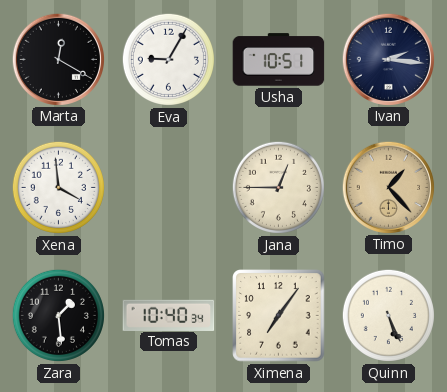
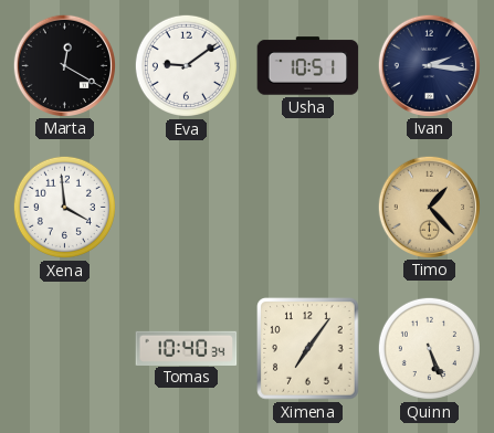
Eva: 9:05 -> 9:09
Jana: 12:45 -> none
Zara: 1:29 -> none
